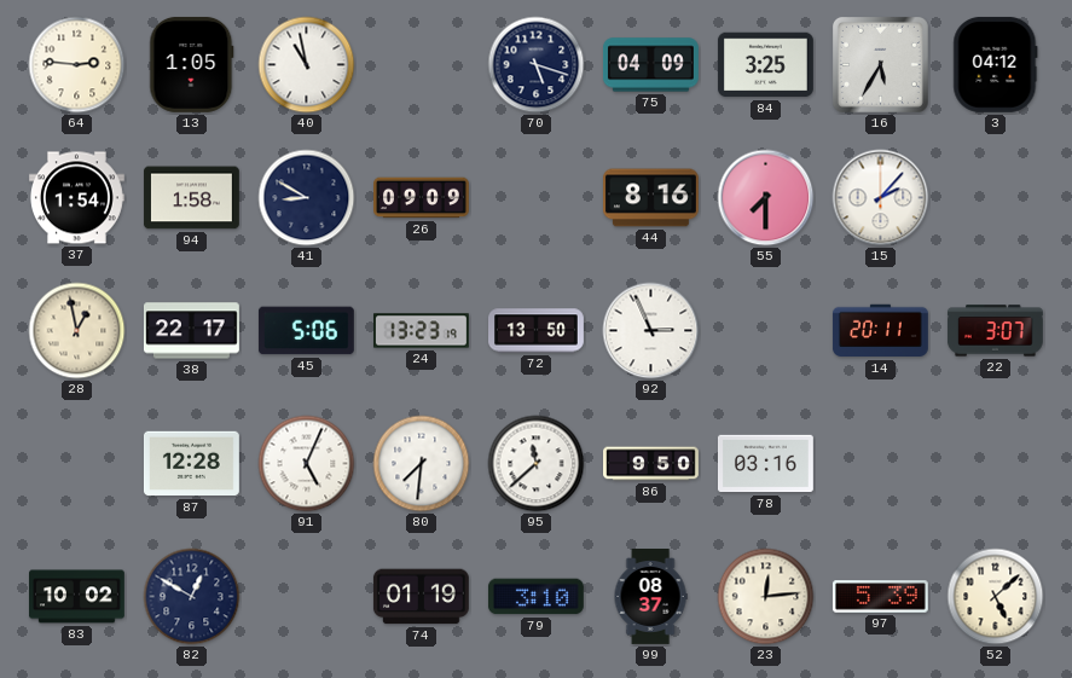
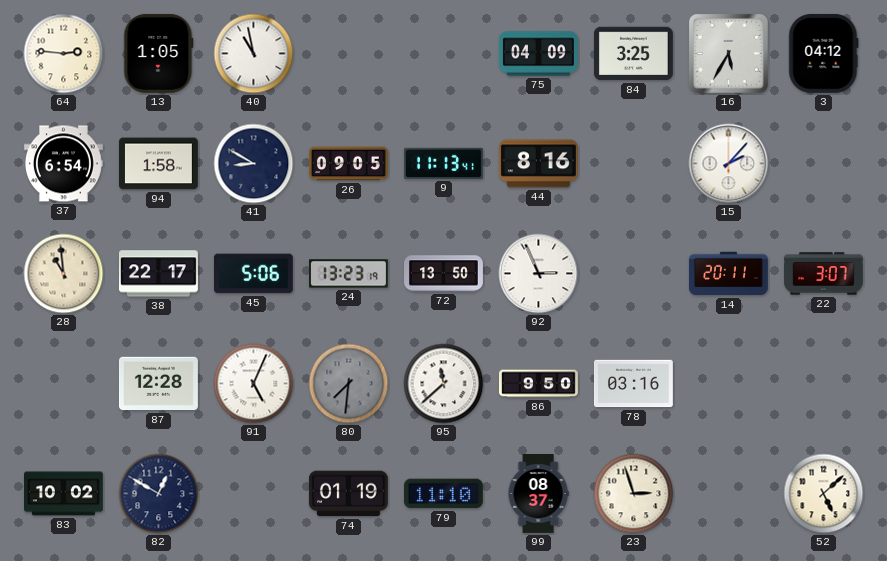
70: 5:18 -> none
37: 1:54 -> 6:54
26: 09:09 -> 09:05
9: none -> 11:13
55: 7:30 -> none
28: 12:58 -> 10:59
80 dial: white -> grey
79: 3:10 -> 11:10
23: 12:14 -> 2:57
97: 5:39 -> none
